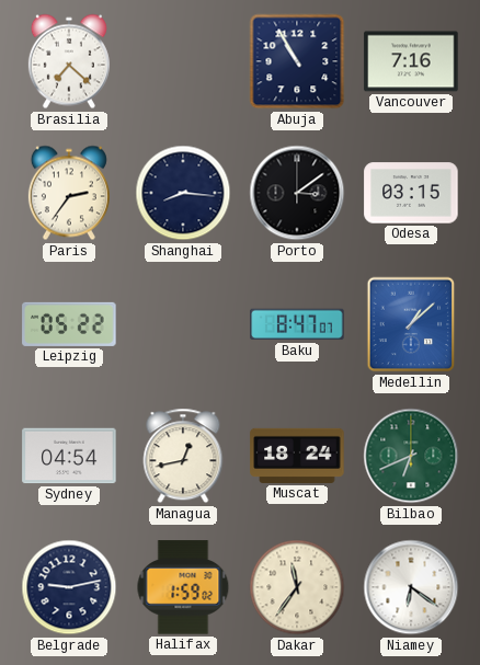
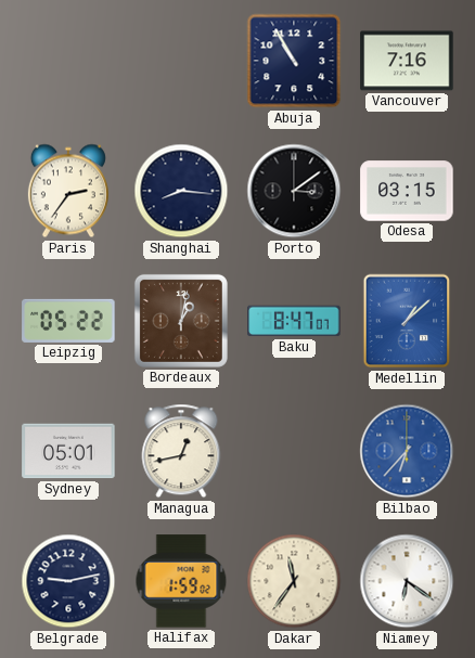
Brasilia: 7:22 -> none
Bordeaux: none -> 1:02
Sydney: 04:54 -> 05:01
Muscat: 18:24 -> none
Bilbao: 6:41 -> 6:37
Bilbao dial: green -> blue
